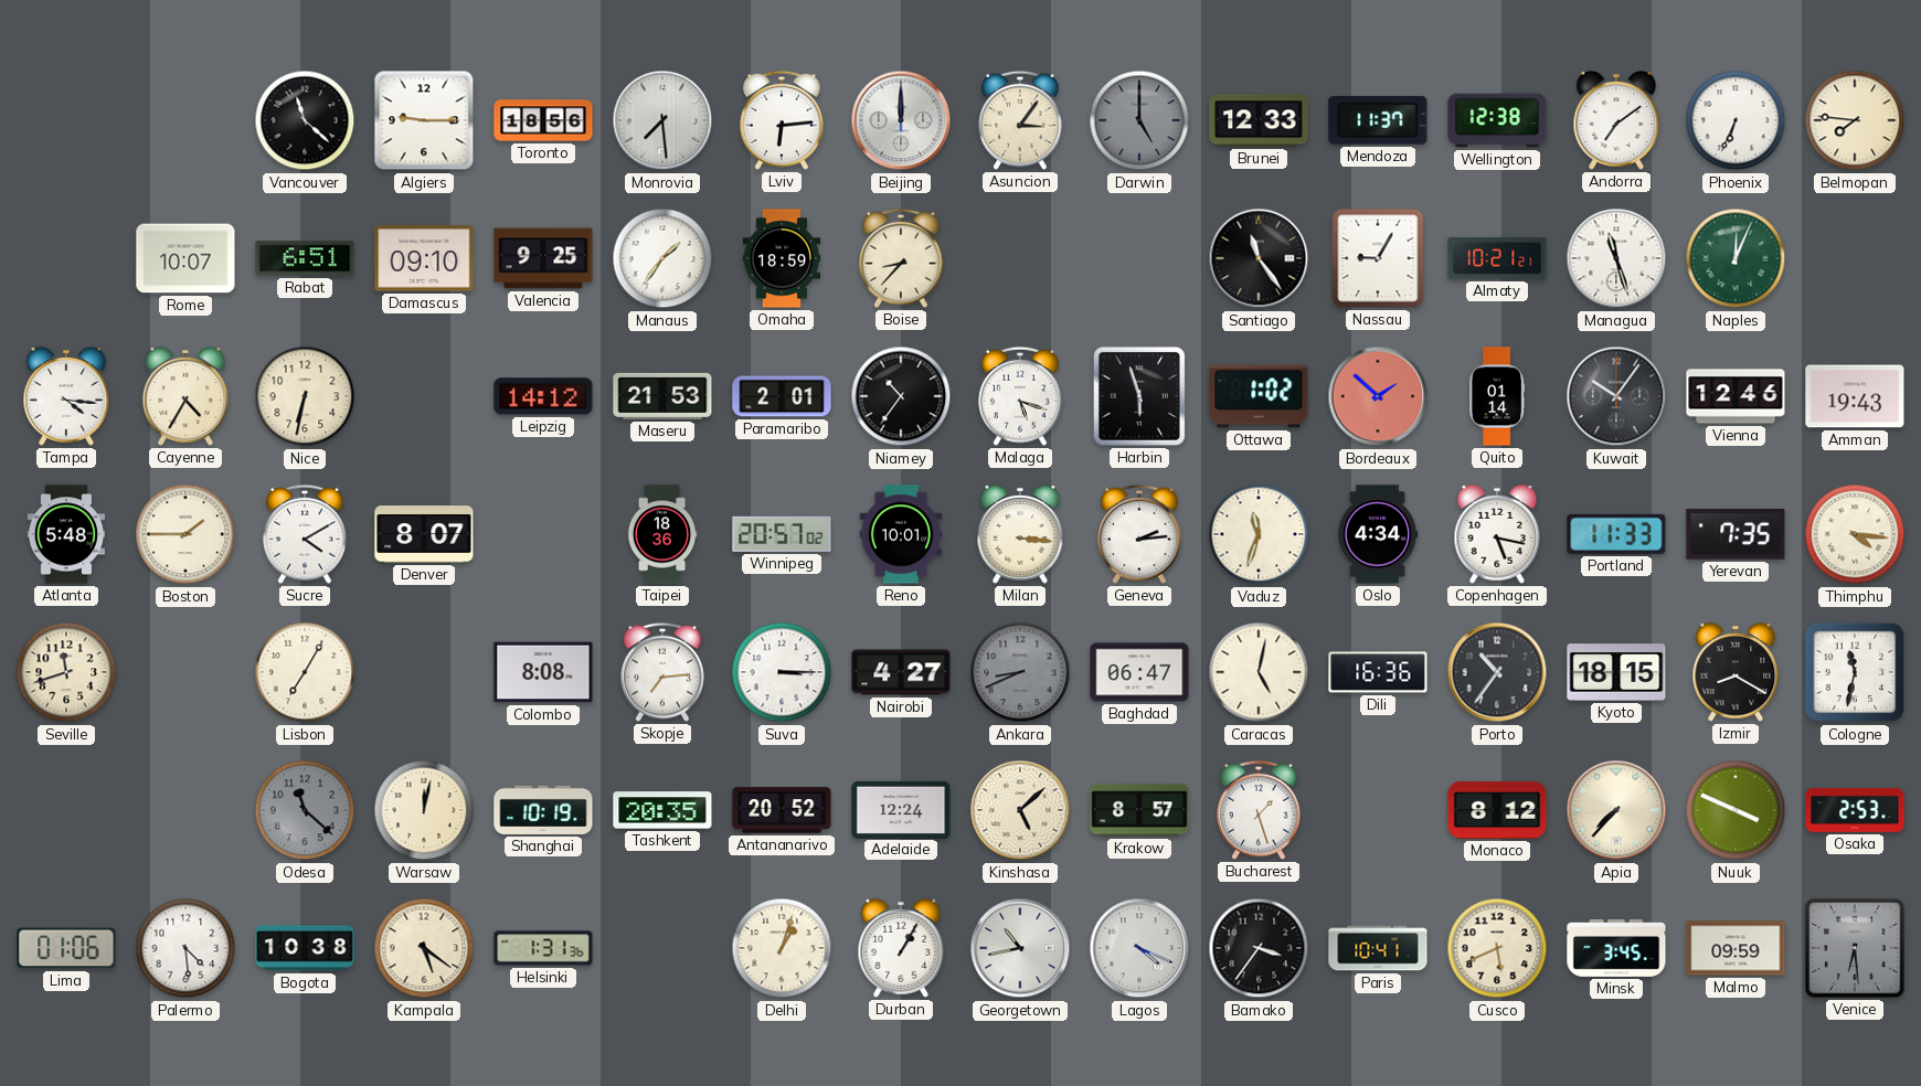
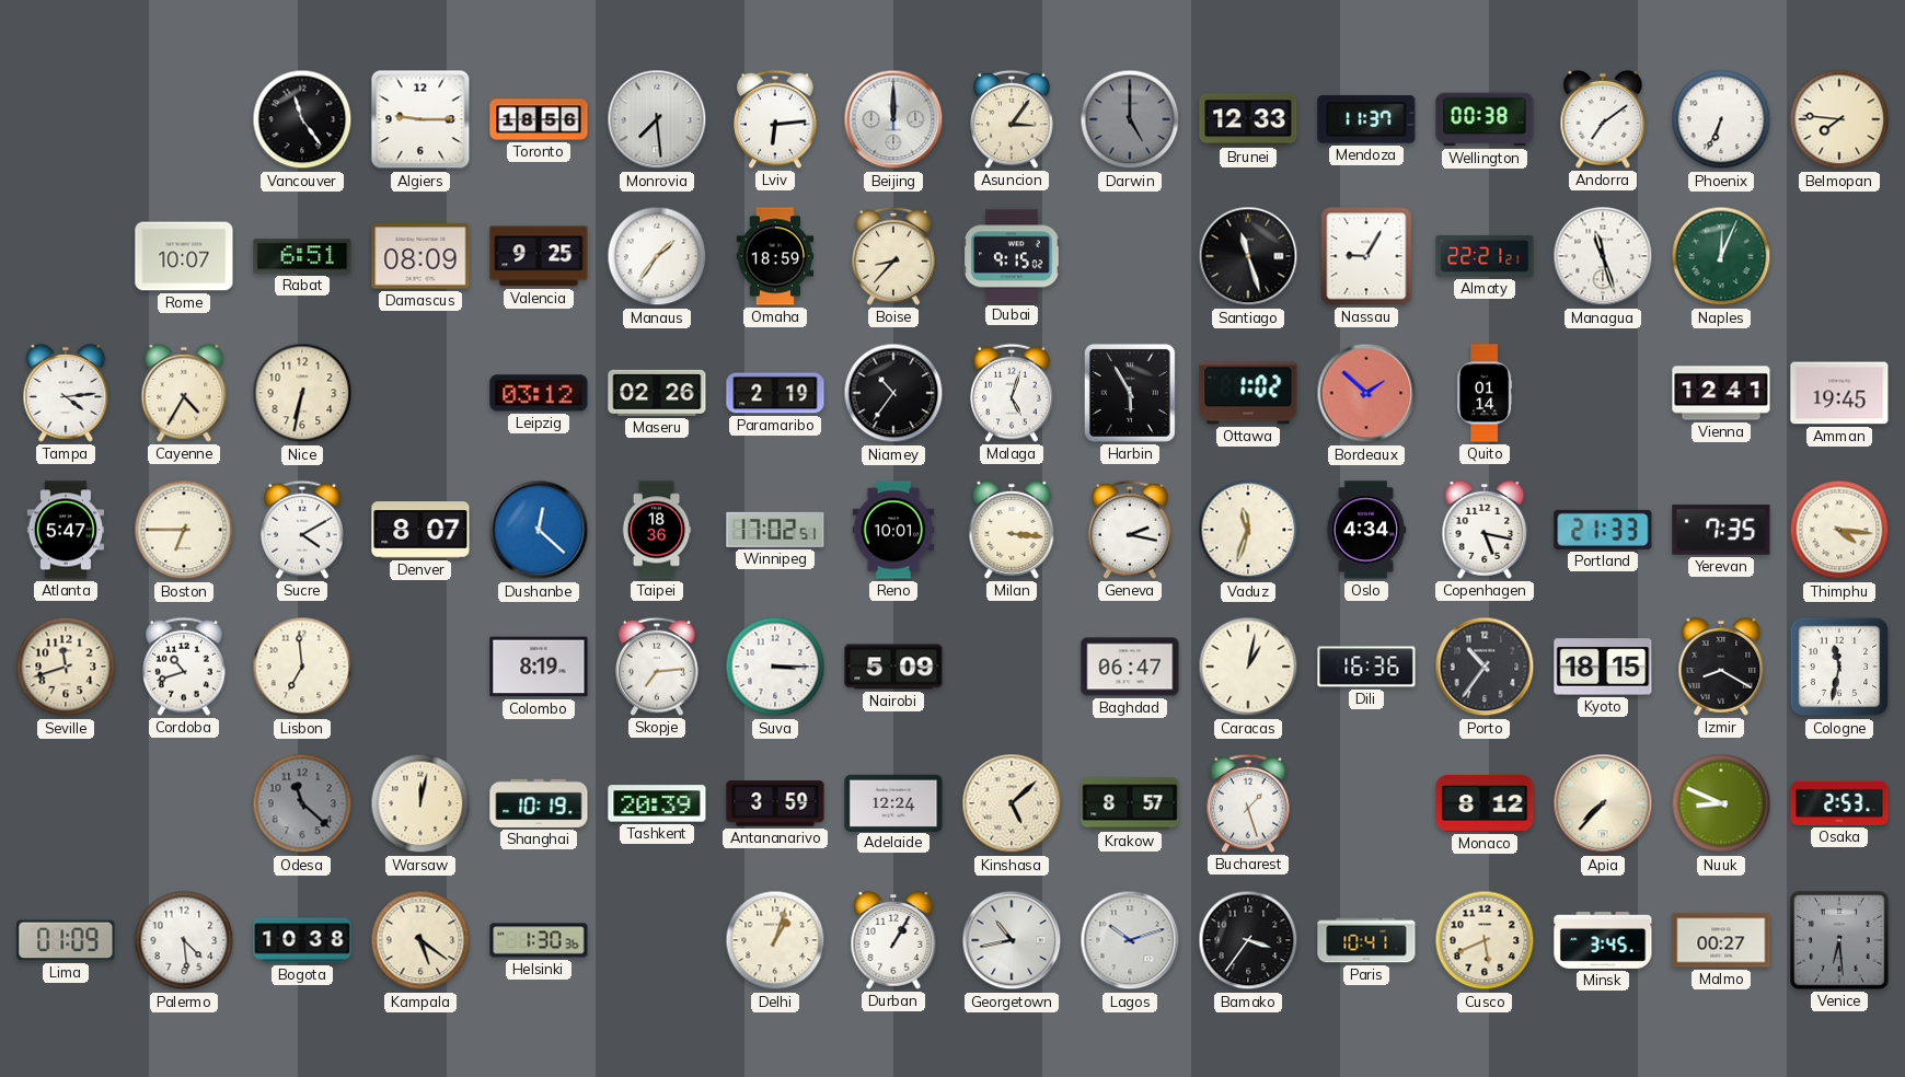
Vancouver: 11:22 -> 11:24
Wellington: 12:38 -> 00:38
Damascus: 09:10 -> 08:09
Dubai: none -> 9:15
Santiago: 11:24 -> 11:27
Almaty: 10:21 -> 22:21
Tampa: 4:16 -> 4:14
Leipzig: 14:12 -> 03:12
Maseru: 21:53 -> 02:26
Paramaribo: 2:01 -> 2:19
Malaga: 5:18 -> 5:03
Harbin: 5:57 -> 5:55
Kuwait: 10:06 -> none
Vienna: 12:46 -> 12:41
Amman: 19:43 -> 19:45
Atlanta: 5:48 -> 5:47
Boston: 1:45 -> 6:45
Dushanbe: none -> 12:22
Winnipeg: 20:57 -> 17:02
Geneva: 2:14 -> 2:17
Portland: 11:33 -> 21:33
Cordoba: none -> 10:42
Lisbon: 7:05 -> 6:59
Colombo: 8:08 -> 8:19
Nairobi: 4:27 -> 5:09
Ankara: 8:41 -> none
Caracas: 5:02 -> 1:02
Tashkent: 20:35 -> 20:39
Antananarivo: 20:52 -> 3:59
Nuuk: 3:49 -> 8:49
Lima: 01:06 -> 01:09
Helsinki: 1:31 -> 1:30
Lagos: 4:19 -> 10:12
Malmo: 09:59 -> 00:27
